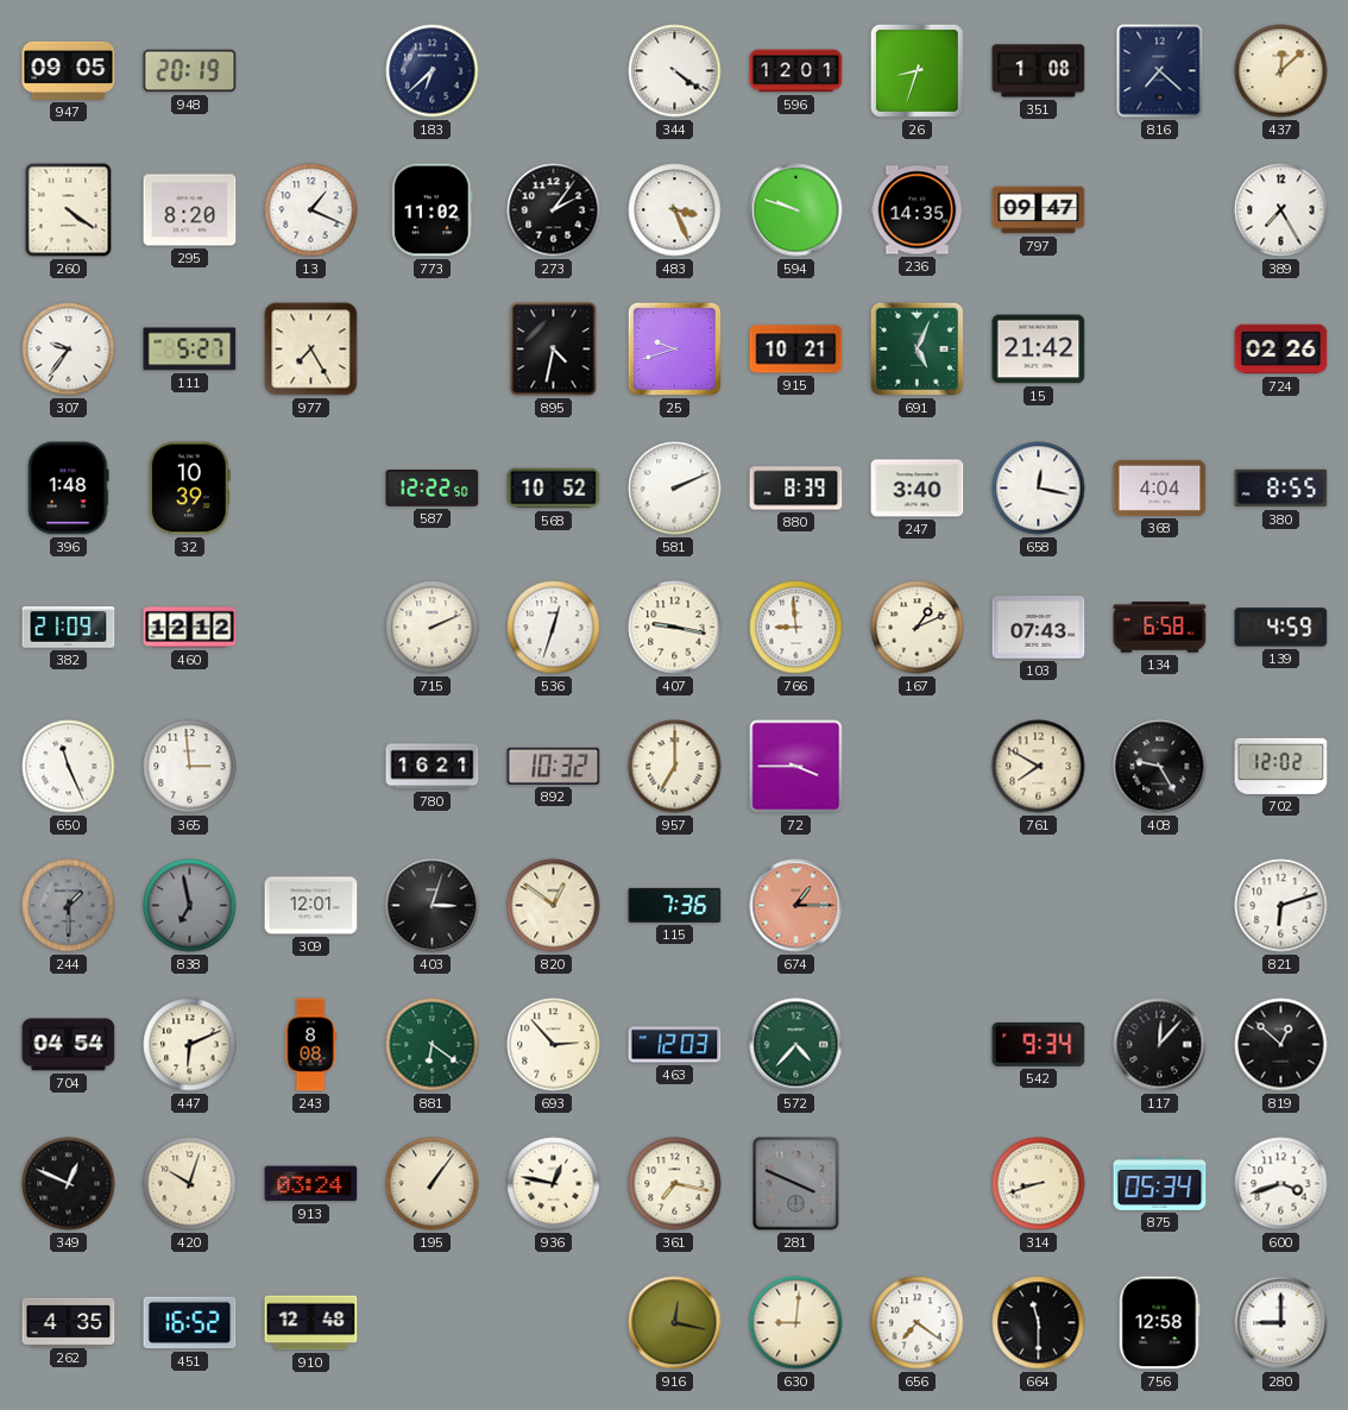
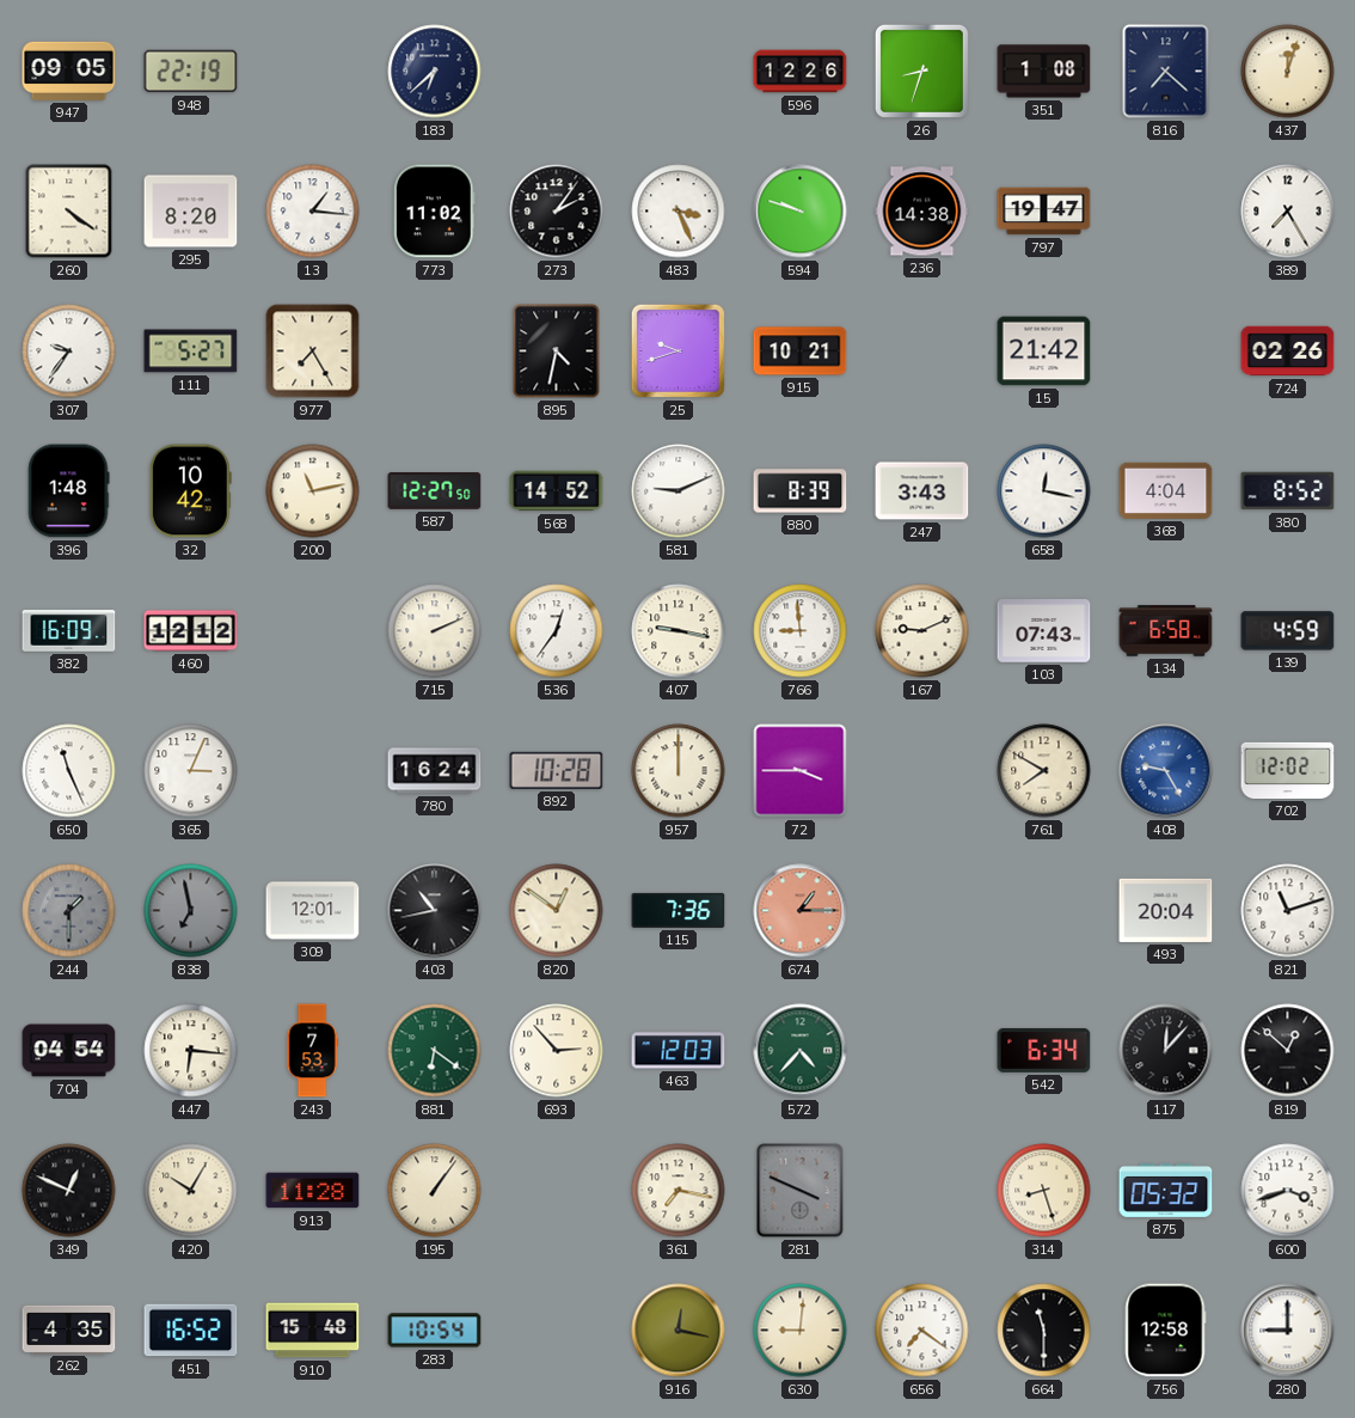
948: 20:19 -> 22:19
344: 4:21 -> none
596: 12:01 -> 12:26
437: 12:08 -> 12:03
13: 1:19 -> 1:16
236: 14:35 -> 14:38
797: 09:47 -> 19:47
691: 5:04 -> none
32: 10:39 -> 10:42
200: none -> 11:13
587: 12:22 -> 12:27
568: 10:52 -> 14:52
581: 2:11 -> 9:11
247: 3:40 -> 3:43
380: 8:55 -> 8:52
382: 21:09 -> 16:09
536: 12:33 -> 12:36
167: 1:11 -> 9:11
365: 2:59 -> 3:04
780: 16:21 -> 16:24
892: 10:32 -> 10:28
957: 7:00 -> 12:00
408 dial: black -> blue
403: 3:03 -> 10:43
493: none -> 20:04
821: 6:12 -> 11:12
447: 6:11 -> 6:16
243: 8:08 -> 7:53
542: 9:34 -> 6:34
420: 10:03 -> 10:05
913: 03:24 -> 11:28
936: 12:47 -> none
314: 8:42 -> 8:27
875: 05:34 -> 05:32
910: 12:48 -> 15:48
283: none -> 10:54
